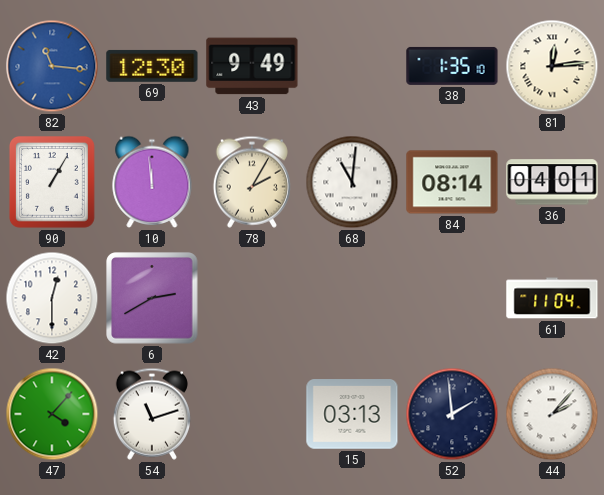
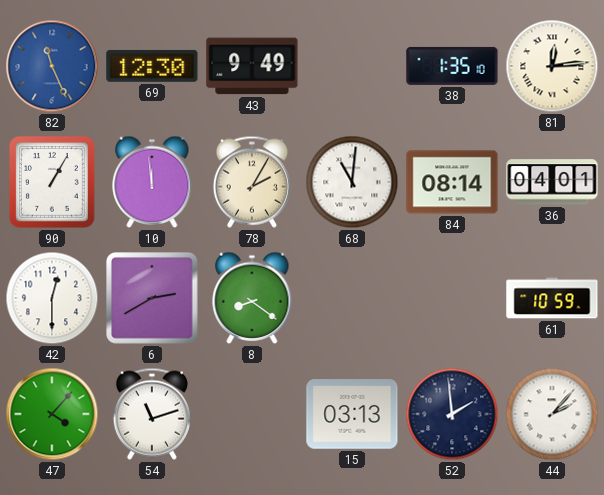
82: 11:16 -> 11:26
8: none -> 8:21
61: 11:04 -> 10:59
